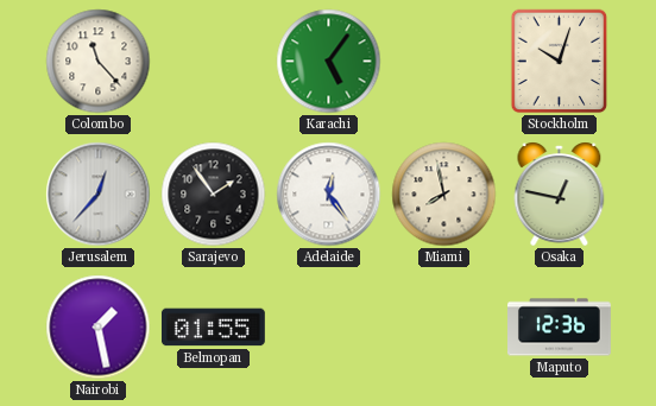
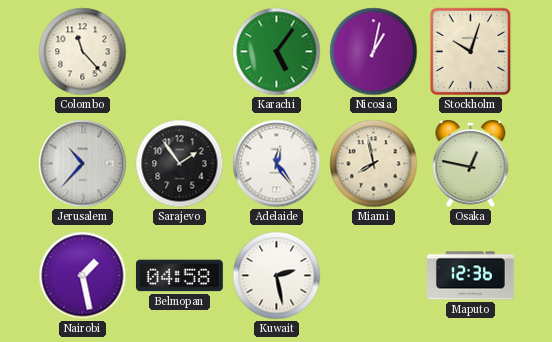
Nicosia: none -> 1:02
Jerusalem: 12:37 -> 10:37
Belmopan: 01:55 -> 04:58
Kuwait: none -> 2:28
